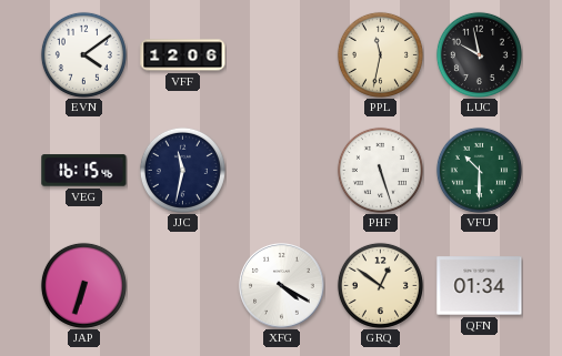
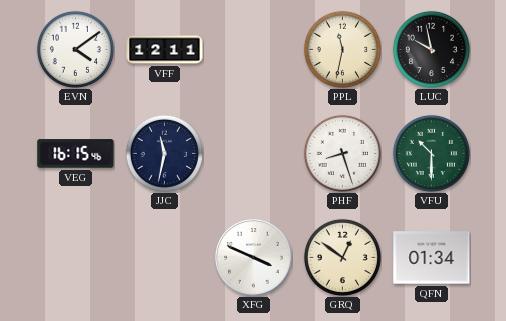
VFF: 12:06 -> 12:11
PHF: 5:27 -> 8:27
JAP: 6:33 -> none
XFG: 4:20 -> 3:49
